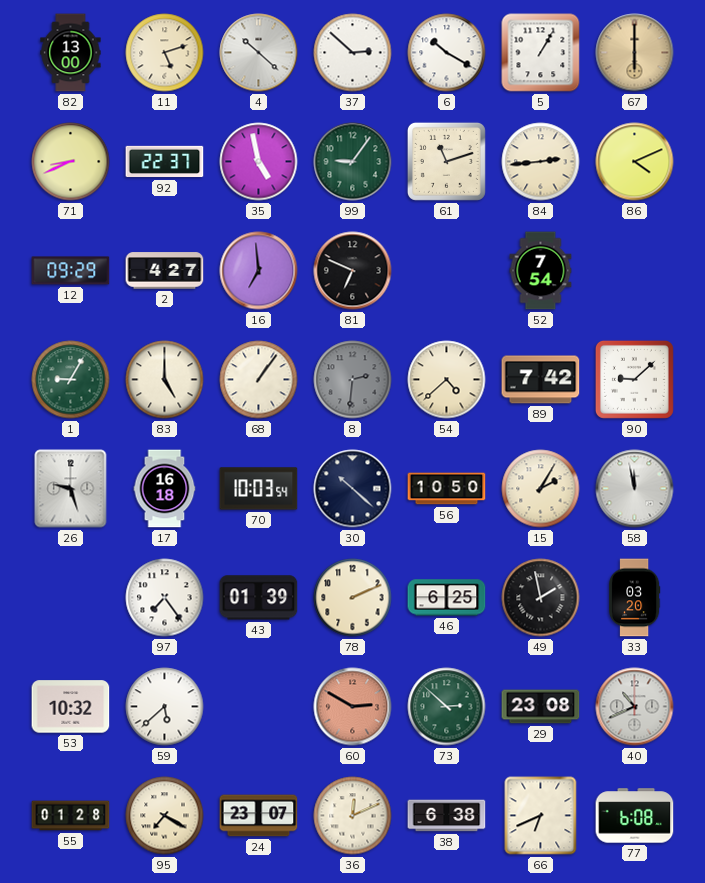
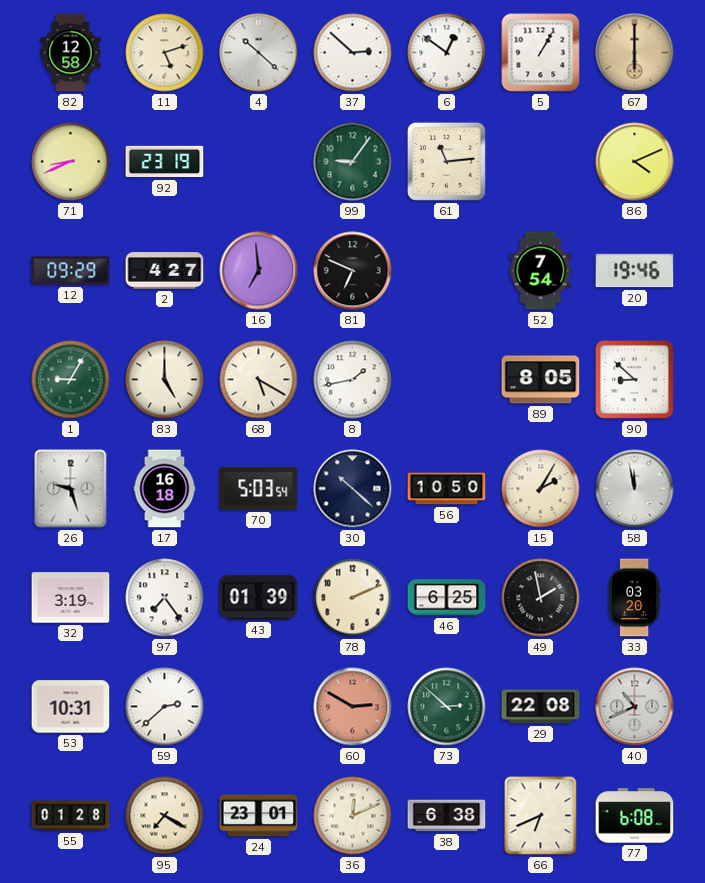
82: 13:00 -> 12:58
6: 10:20 -> 12:51
92: 22:37 -> 23:19
35: 4:58 -> none
61: 11:12 -> 11:14
84: 2:44 -> none
20: none -> 19:46
68: 1:06 -> 5:20
8: 2:31 -> 1:43
8 dial: grey -> white
54: 4:38 -> none
89: 7:42 -> 8:05
90: 9:08 -> 8:52
70: 10:03 -> 5:03
32: none -> 3:19
53: 10:32 -> 10:31
59: 5:38 -> 2:38
29: 23:08 -> 22:08
24: 23:07 -> 23:01
